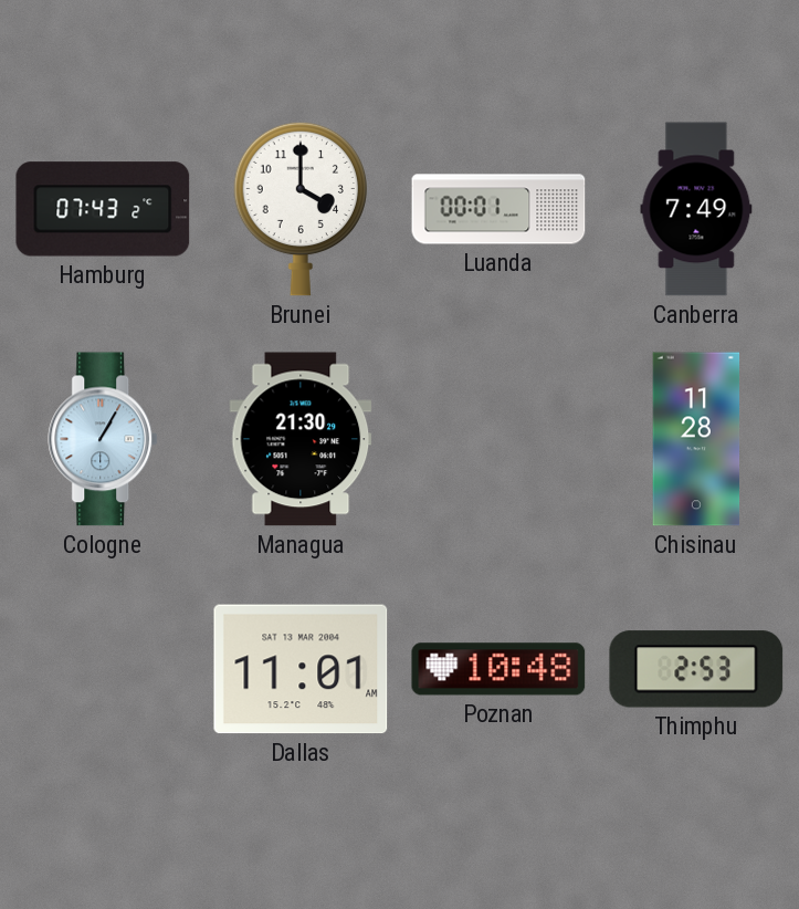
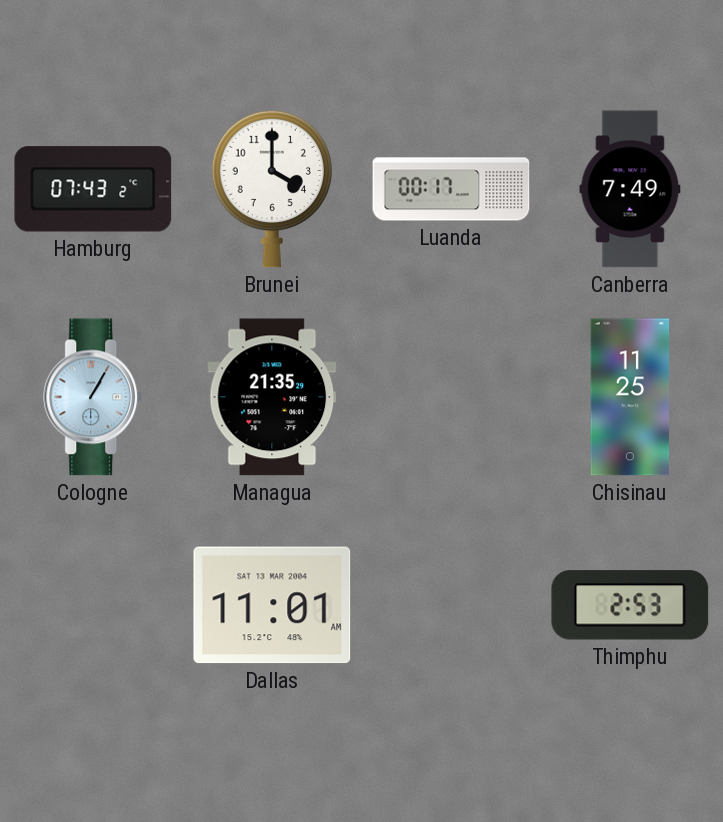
Luanda: 00:01 -> 00:17
Managua: 21:30 -> 21:35
Chisinau: 11:28 -> 11:25
Poznan: 10:48 -> none
